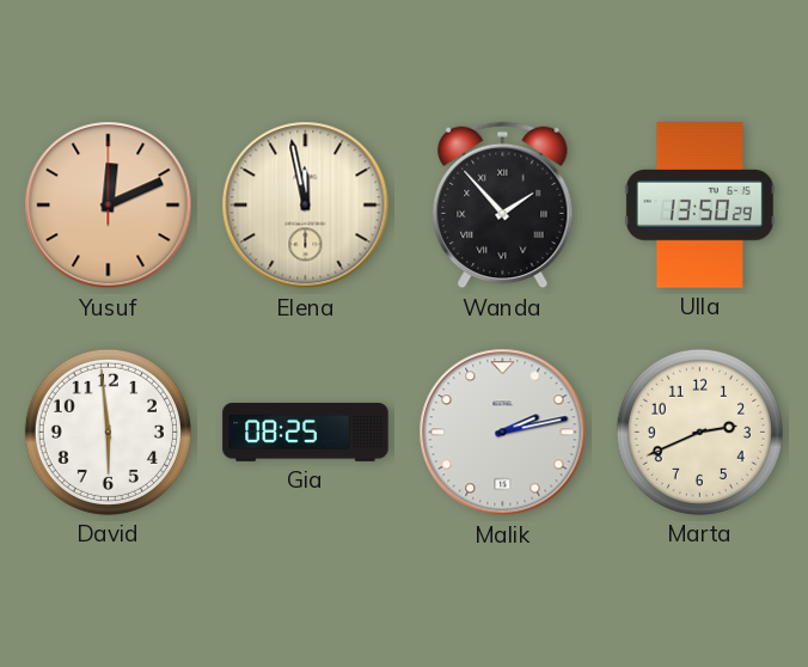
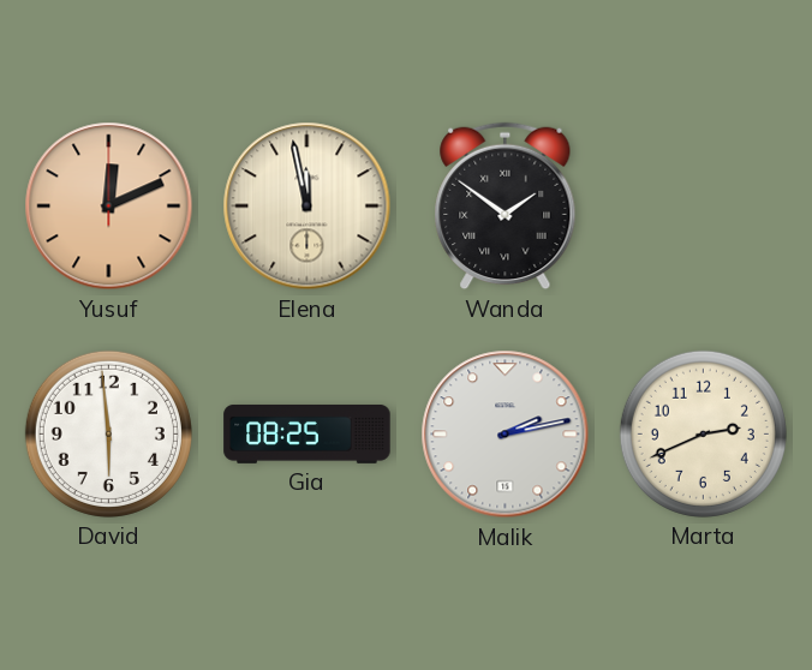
Wanda: 1:53 -> 1:51
Ulla: 13:50 -> none
